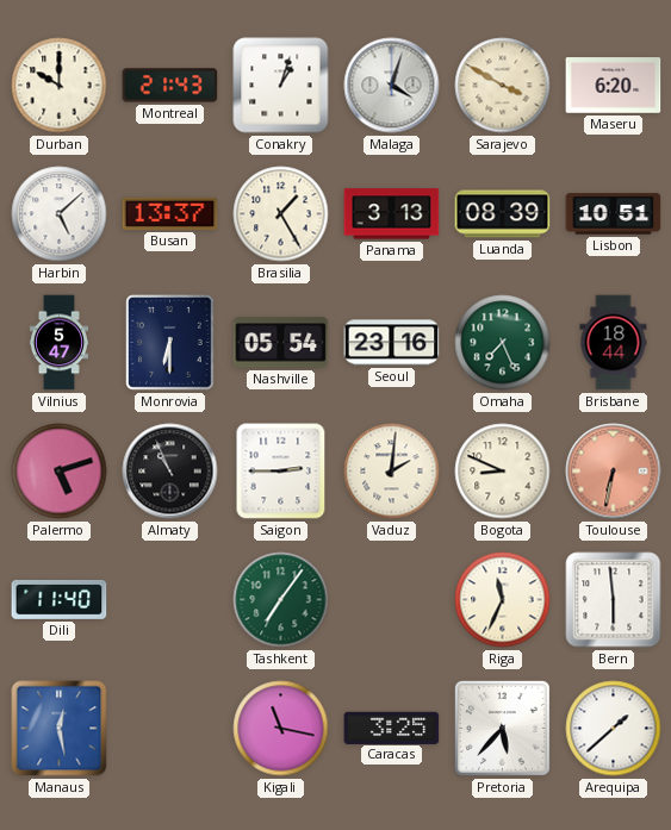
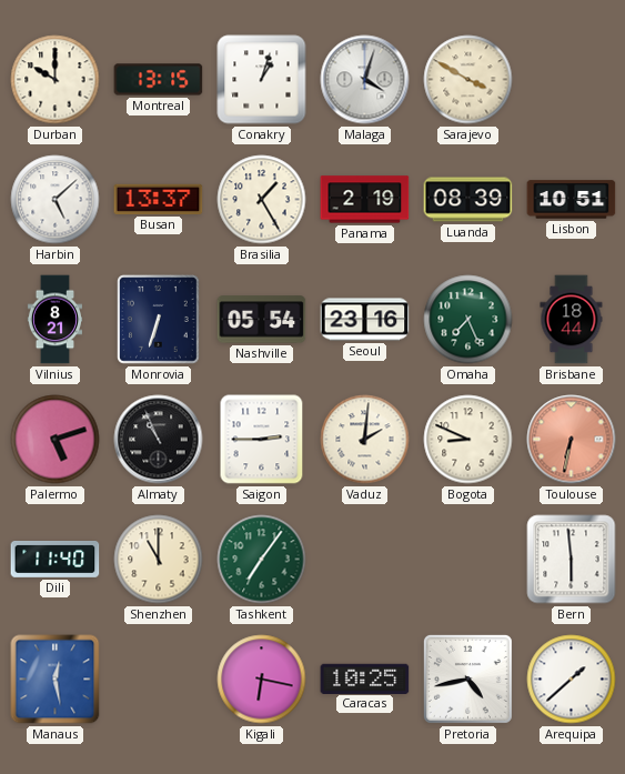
Montreal: 21:43 -> 13:15
Maseru: 6:20 -> none
Panama: 3:13 -> 2:19
Vilnius: 5:47 -> 8:21
Monrovia: 6:30 -> 6:33
Shenzhen: none -> 11:00
Riga: 11:34 -> none
Kigali: 11:17 -> 6:17
Caracas: 3:25 -> 10:25
Pretoria: 5:37 -> 4:43
